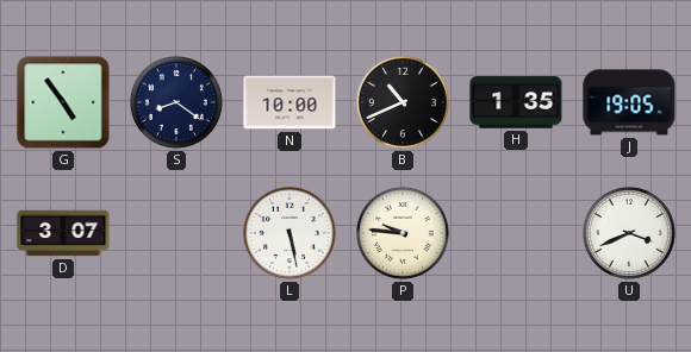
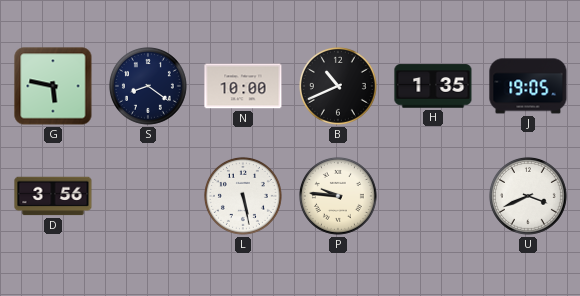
G: 4:54 -> 5:47
D: 3:07 -> 3:56
